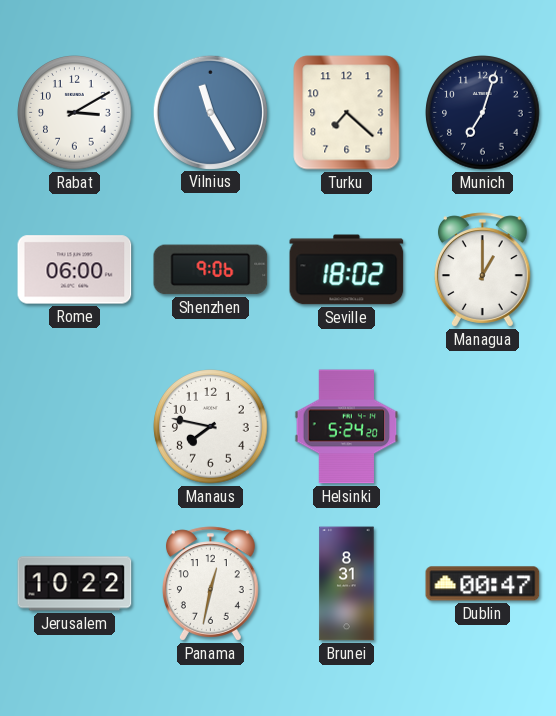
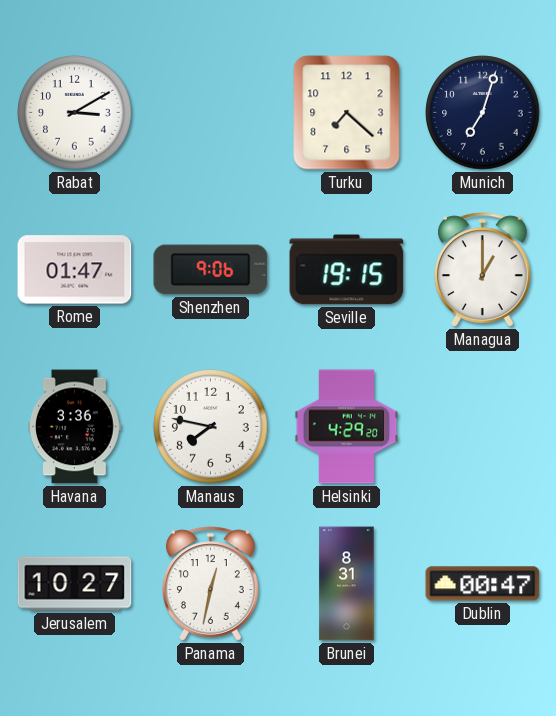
Vilnius: 11:25 -> none
Rome: 06:00 -> 01:47
Seville: 18:02 -> 19:15
Havana: none -> 3:36
Helsinki: 5:24 -> 4:29
Jerusalem: 10:22 -> 10:27
